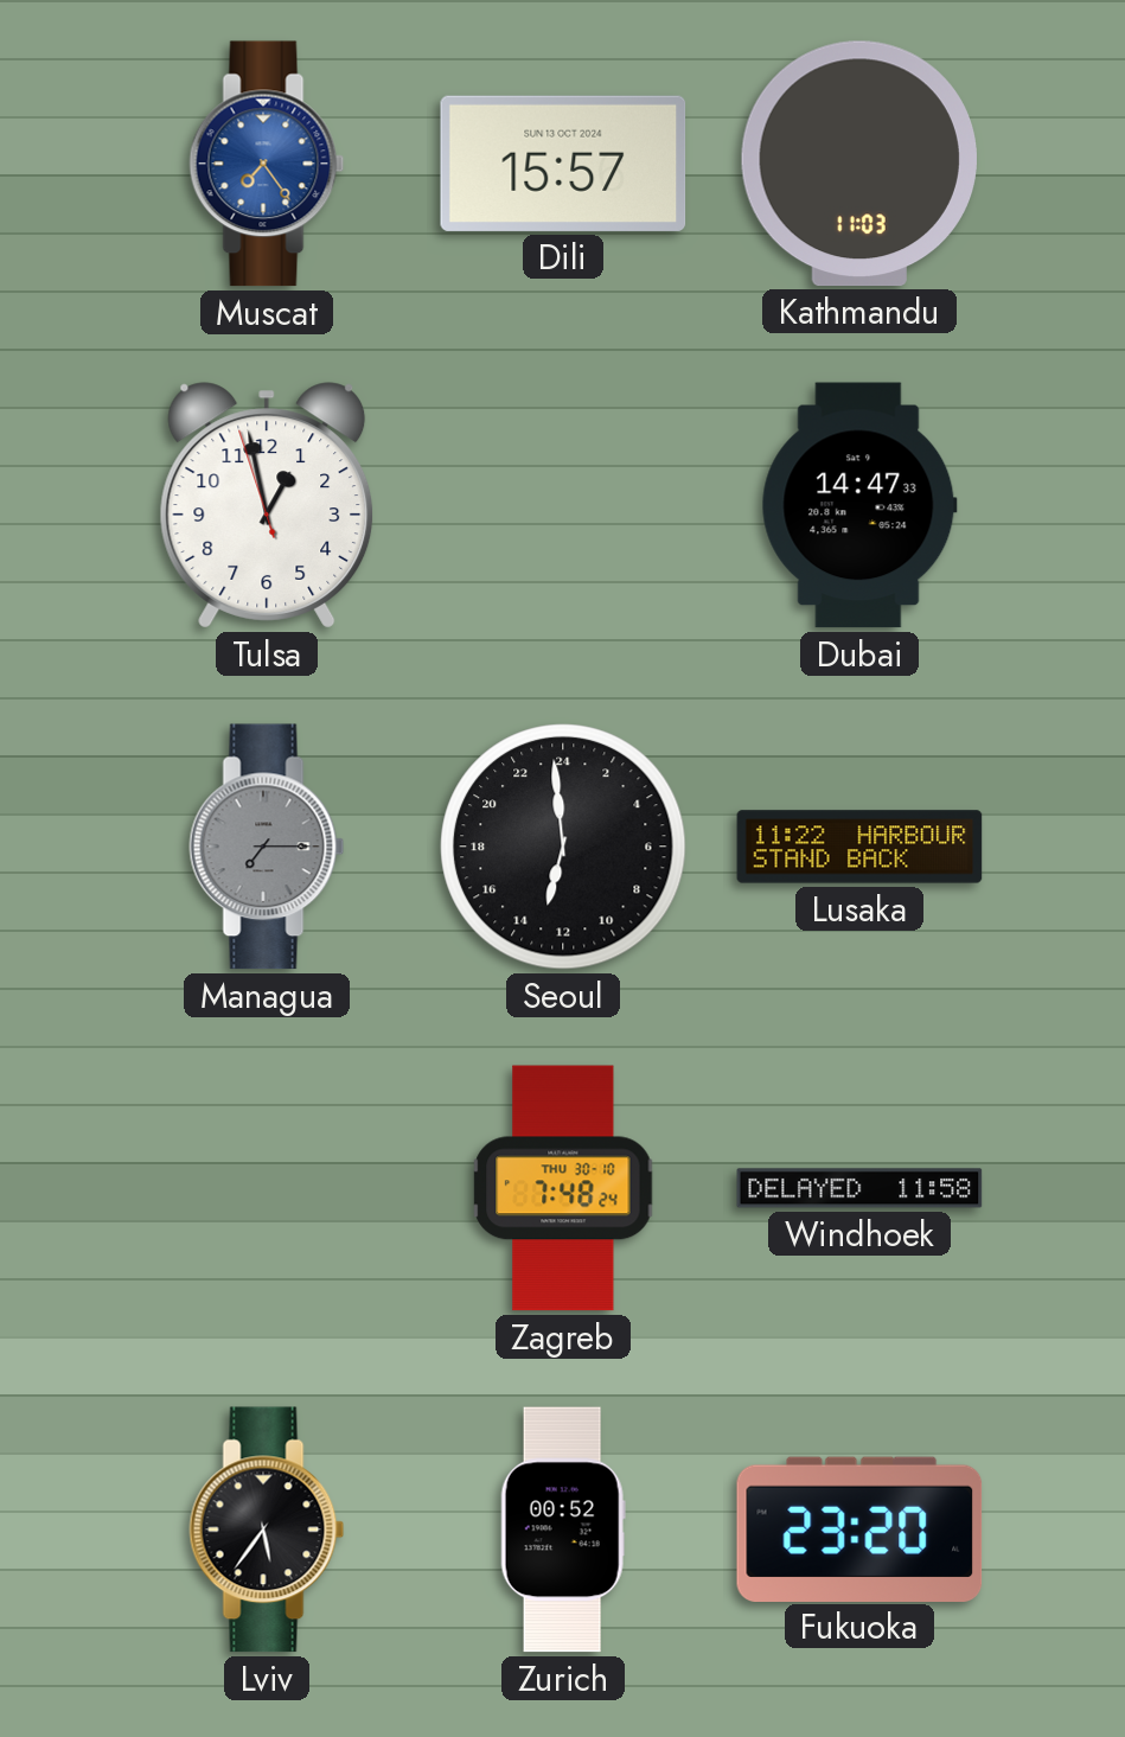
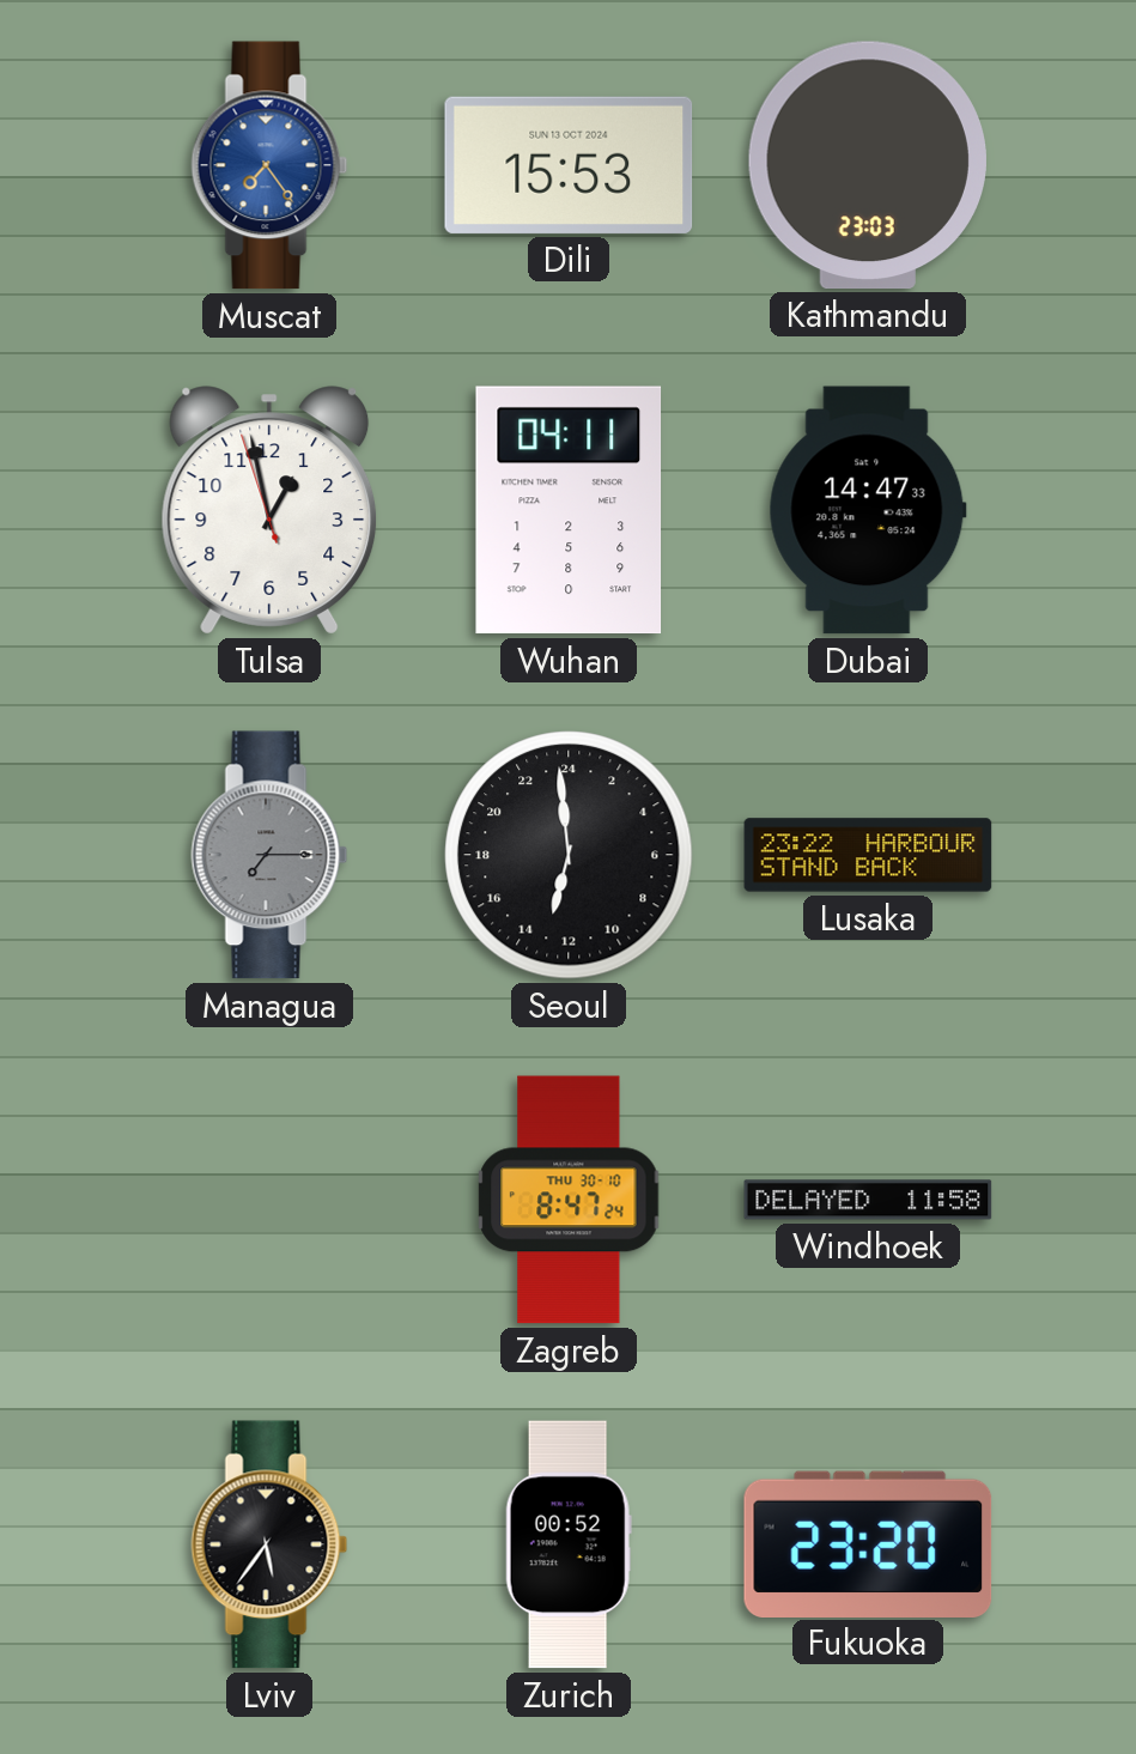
Dili: 15:57 -> 15:53
Kathmandu: 11:03 -> 23:03
Wuhan: none -> 04:11
Lusaka: 11:22 -> 23:22
Zagreb: 7:48 -> 8:47
